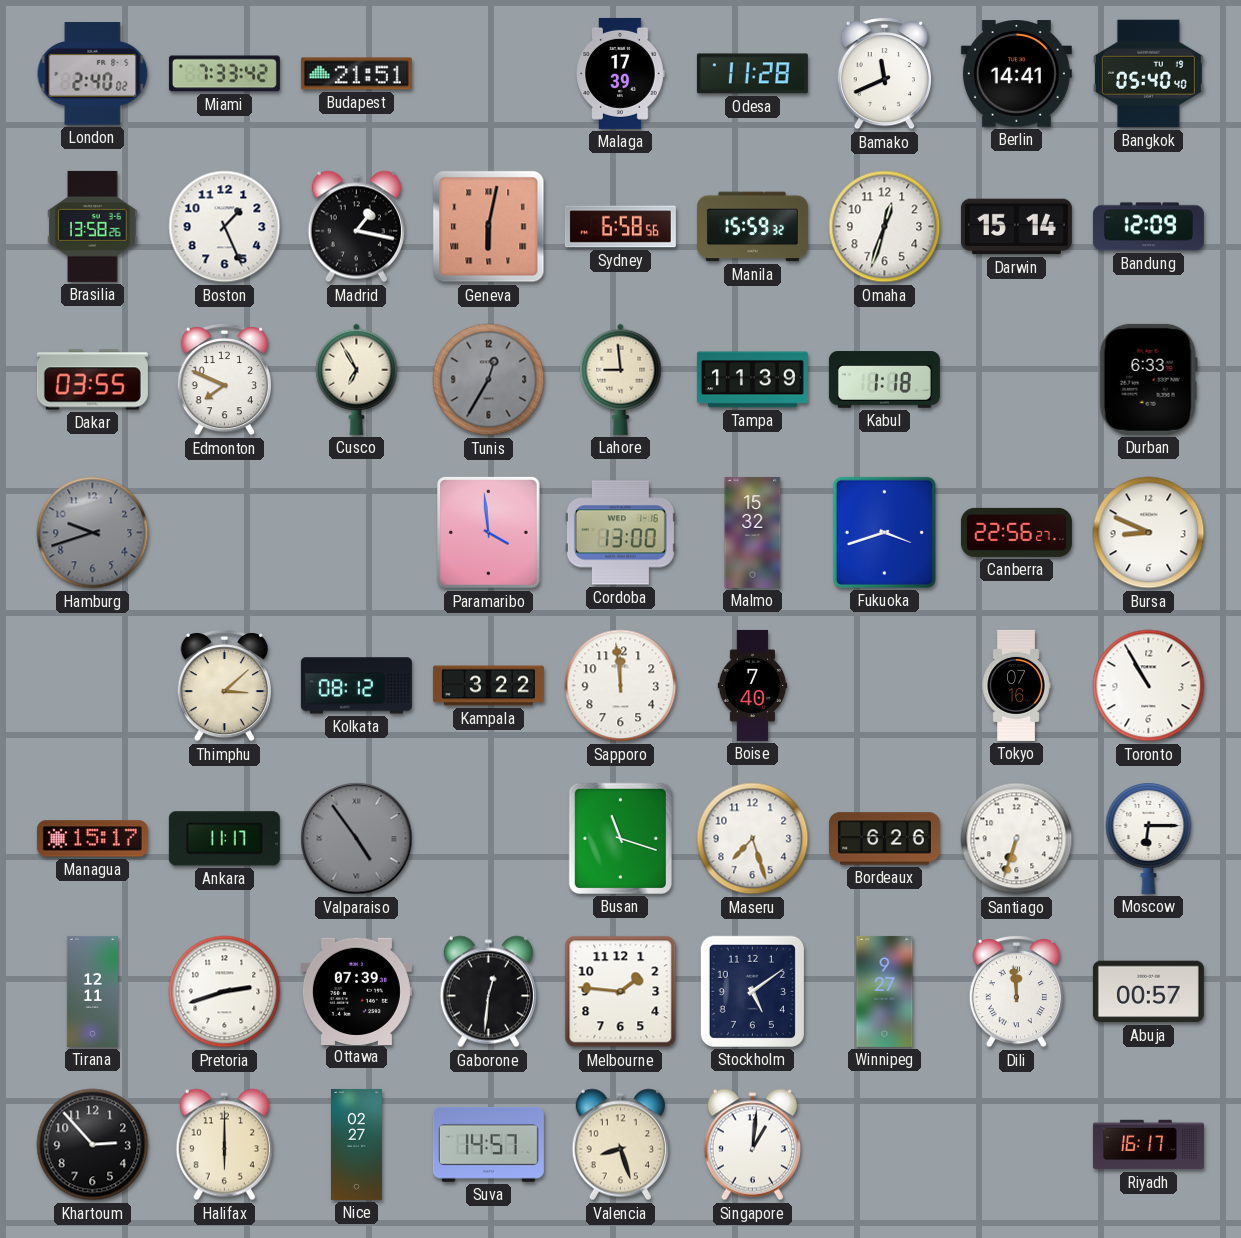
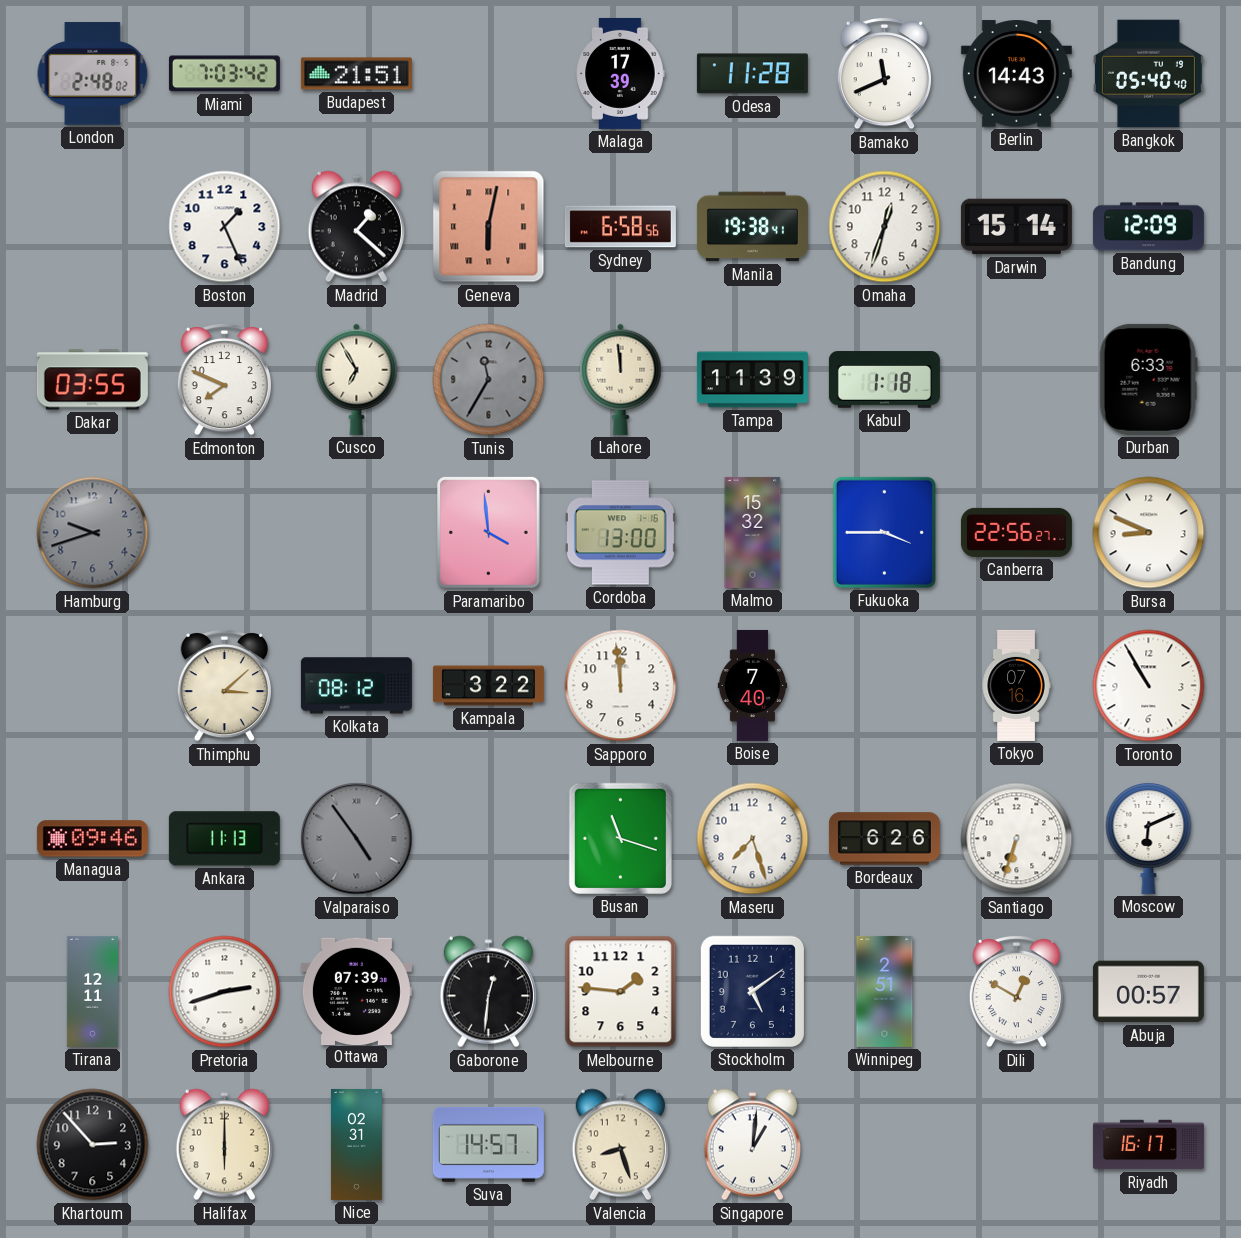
London: 2:40 -> 2:48
Miami: 7:33 -> 7:03
Berlin: 14:41 -> 14:43
Brasilia: 13:58 -> none
Madrid: 1:17 -> 1:22
Manila: 15:59 -> 19:38
Tunis: 12:35 -> 11:35
Lahore: 8:59 -> 11:59
Fukuoka: 3:42 -> 3:45
Managua: 15:17 -> 09:46
Ankara: 11:17 -> 11:13
Moscow: 6:15 -> 6:11
Winnipeg: 9:27 -> 2:51
Dili: 11:59 -> 12:50
Nice: 02:27 -> 02:31
